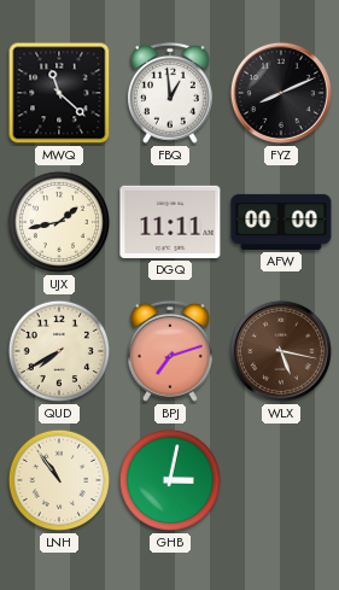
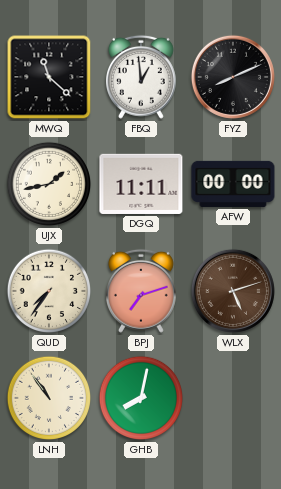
QUD: 7:40 -> 7:36
WLX: 5:17 -> 5:12
GHB: 3:02 -> 8:02
